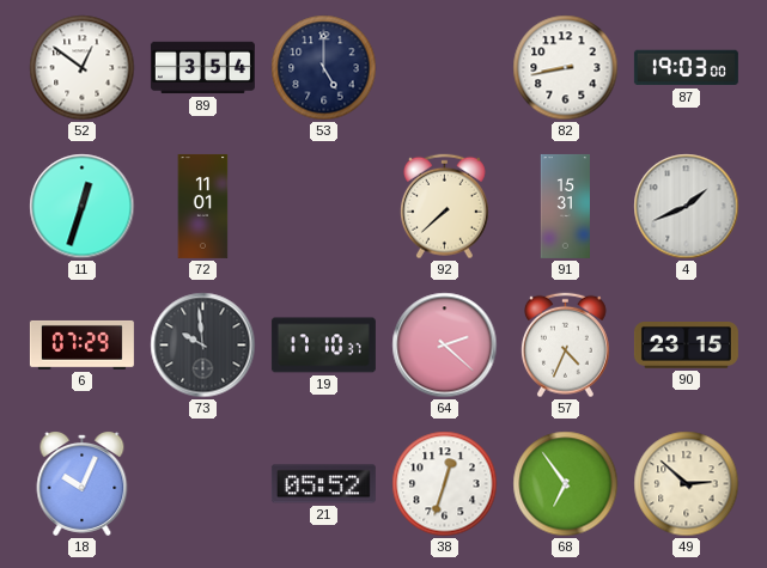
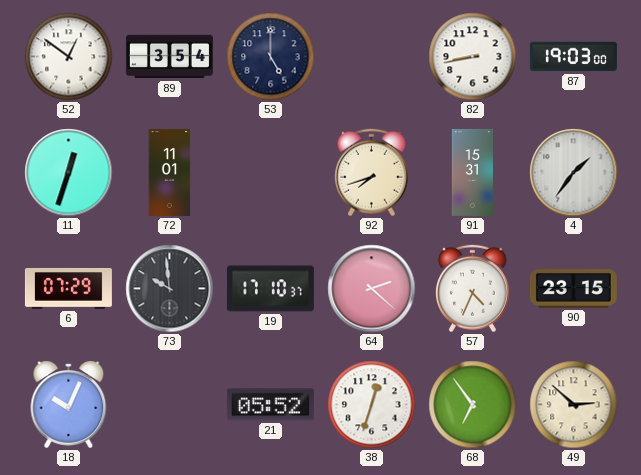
92: 7:38 -> 7:42
4: 1:41 -> 1:36
